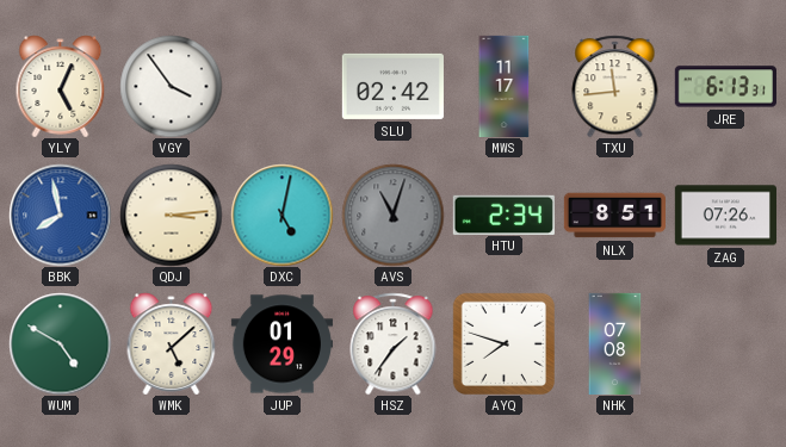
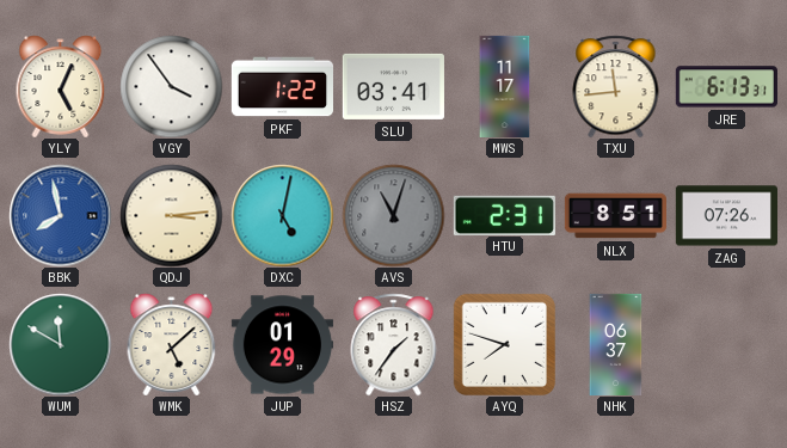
PKF: none -> 1:22
SLU: 02:42 -> 03:41
HTU: 2:34 -> 2:31
WUM: 4:50 -> 11:50
NHK: 07:08 -> 06:37
